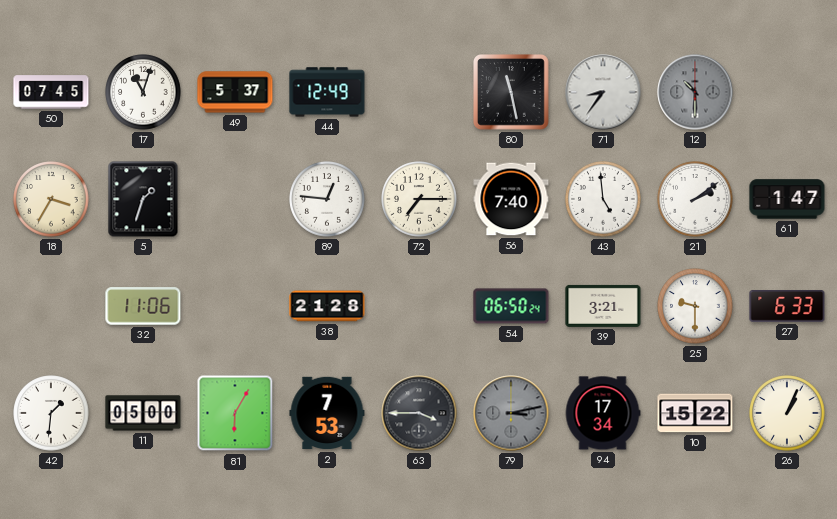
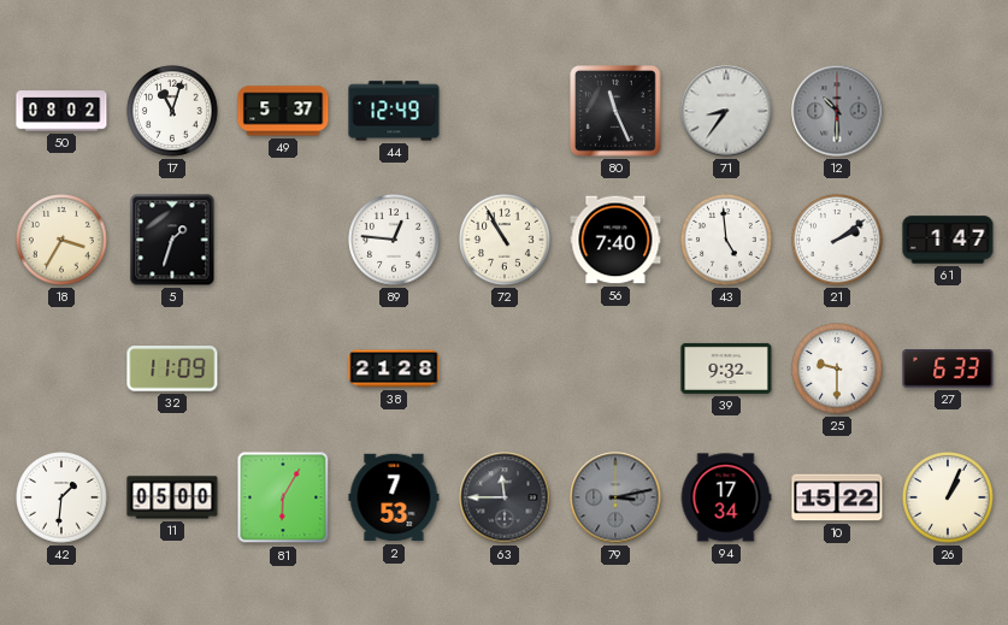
50: 07:45 -> 08:02
80: 11:28 -> 11:26
72: 7:15 -> 10:55
32: 11:06 -> 11:09
54: 06:50 -> none
39: 3:21 -> 9:32
63: 3:45 -> 11:45
